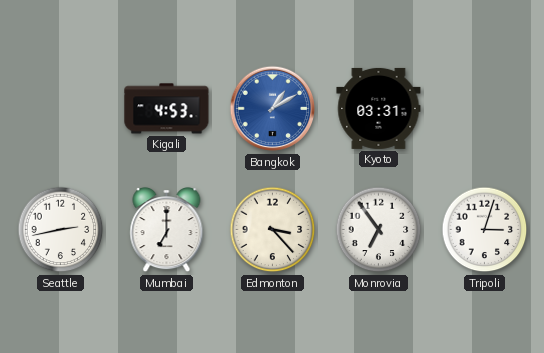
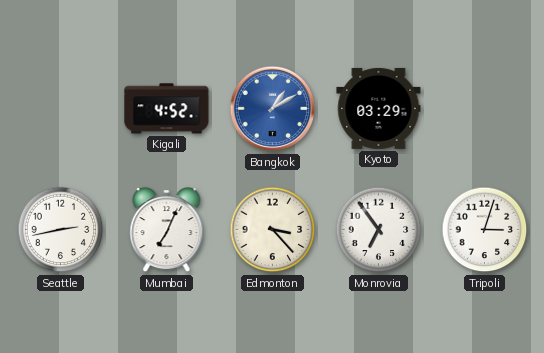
Kigali: 4:53 -> 4:52
Kyoto: 03:31 -> 03:29
Mumbai: 7:00 -> 7:04
